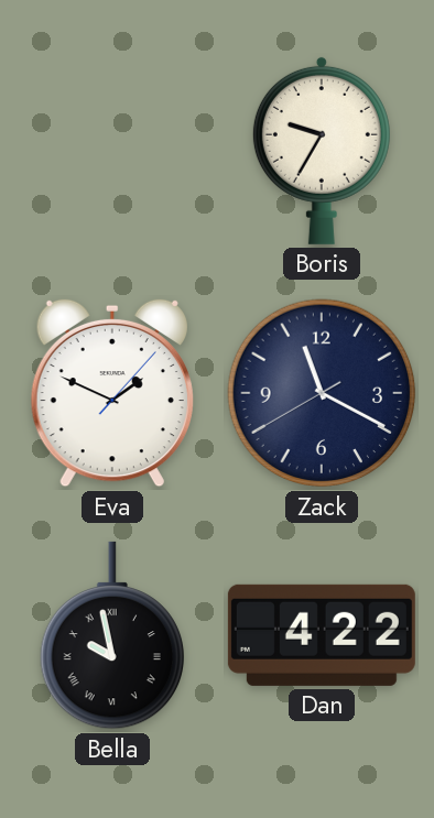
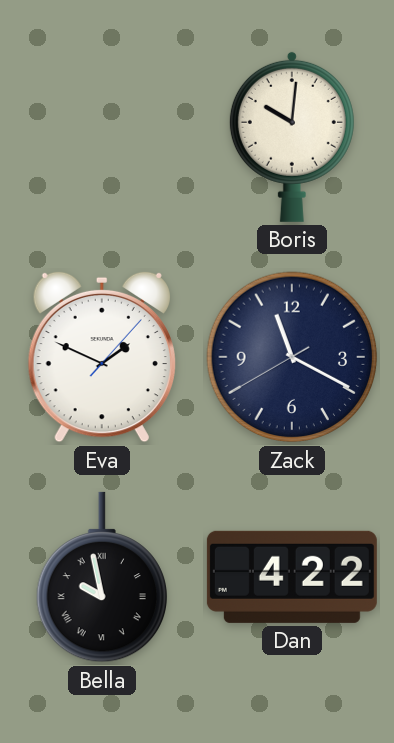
Boris: 9:35 -> 10:01
